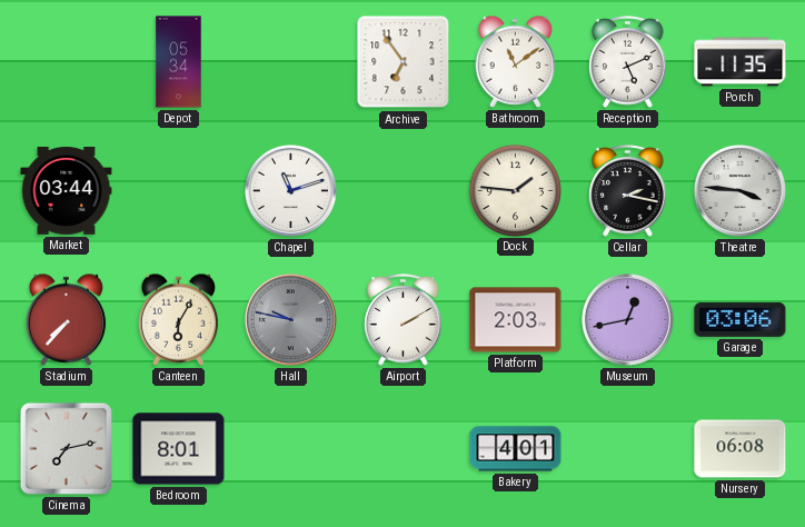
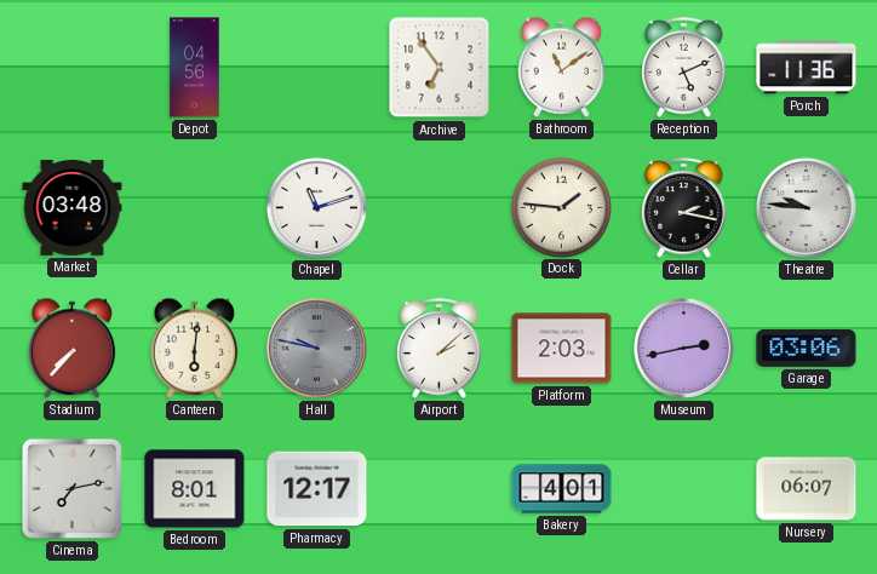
Depot: 05:34 -> 04:56
Porch: 11:35 -> 11:36
Market: 03:44 -> 03:48
Theatre: 3:46 -> 9:46
Canteen: 6:05 -> 6:01
Airport: 2:10 -> 2:08
Museum: 12:43 -> 2:43
Pharmacy: none -> 12:17
Nursery: 06:08 -> 06:07
